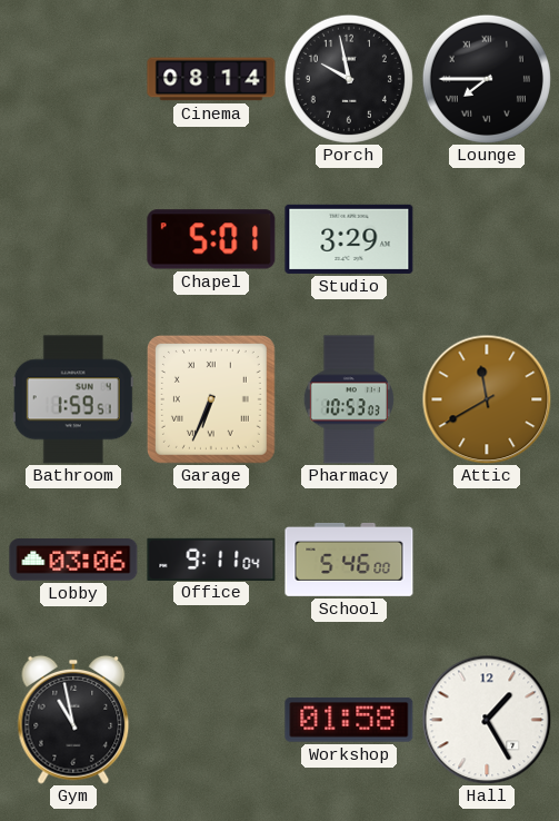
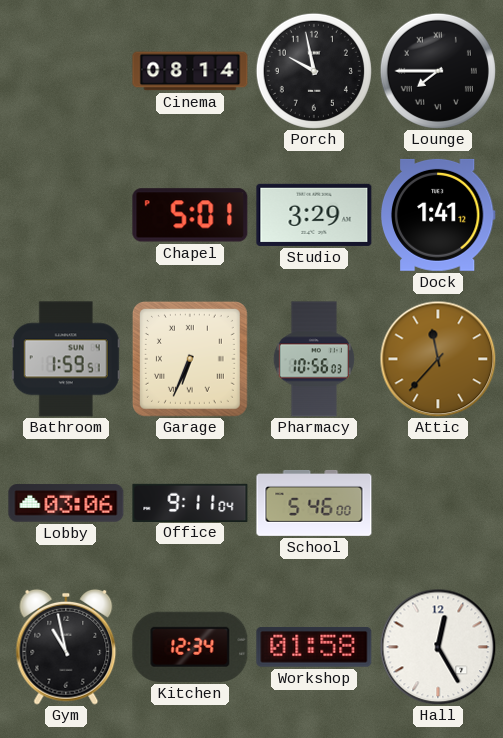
Dock: none -> 1:41
Pharmacy: 10:53 -> 10:56
Attic: 11:40 -> 11:37
Kitchen: none -> 12:34
Hall: 1:25 -> 12:25
